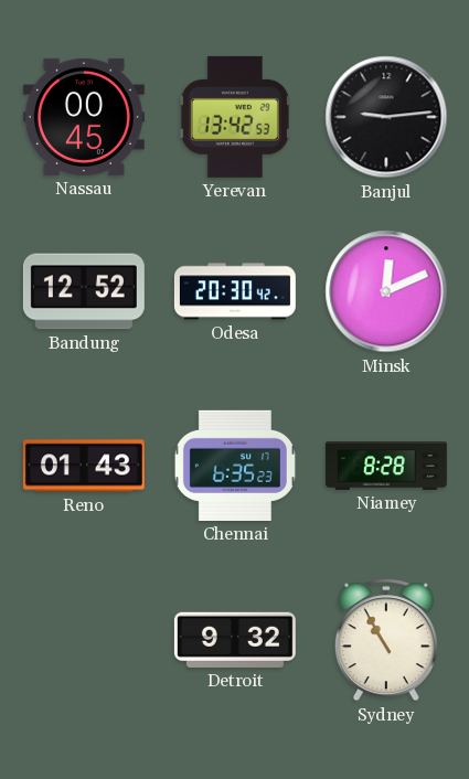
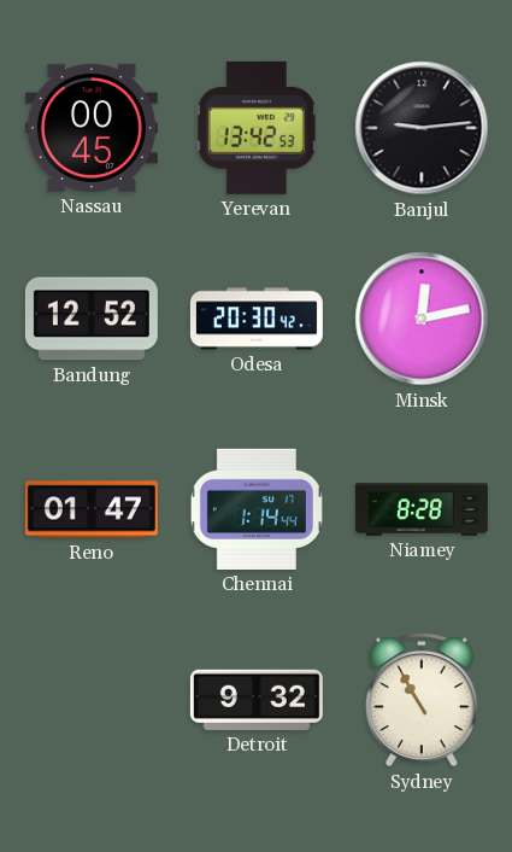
Minsk: 12:11 -> 12:13
Reno: 01:43 -> 01:47
Chennai: 6:35 -> 1:14
